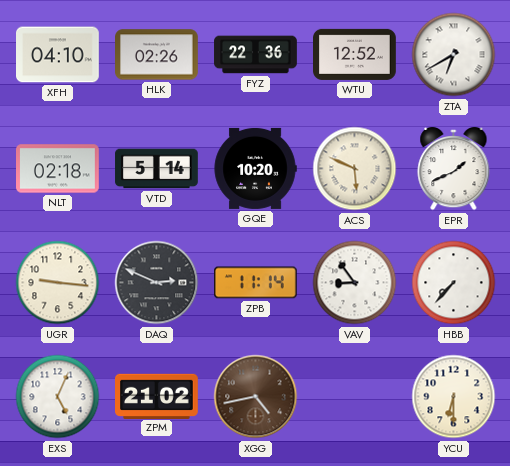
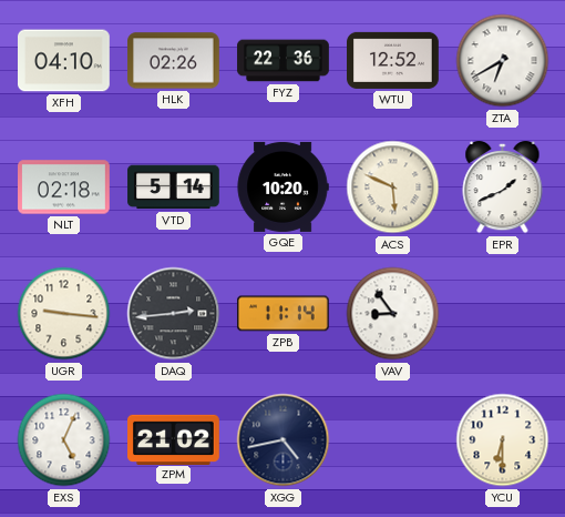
DAQ: 2:49 -> 2:44
HBB: 7:37 -> none
XGG dial: brown -> navy
